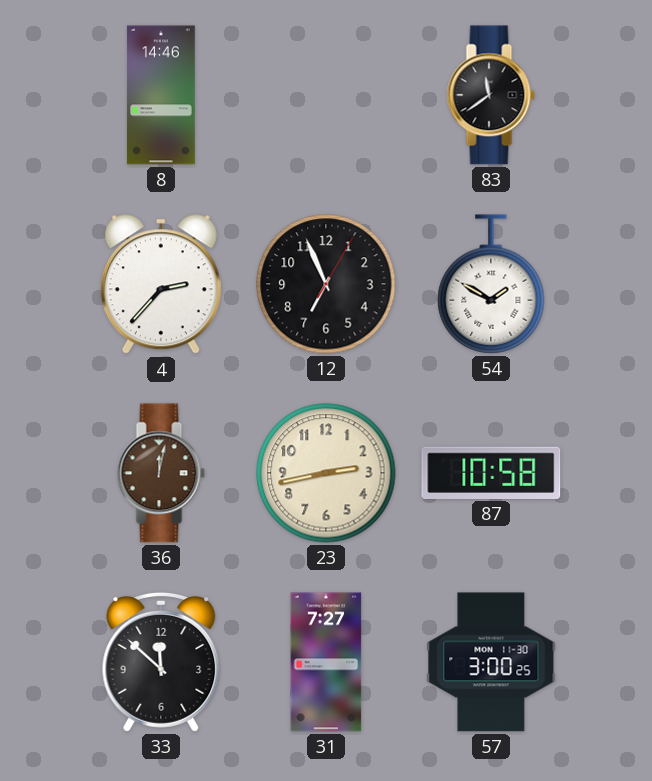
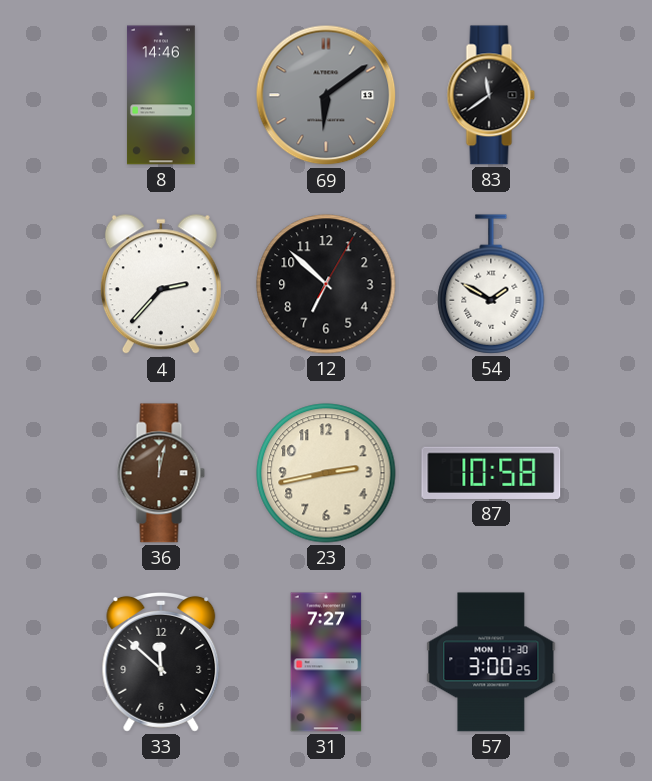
69: none -> 6:09
12: 6:56 -> 6:52
